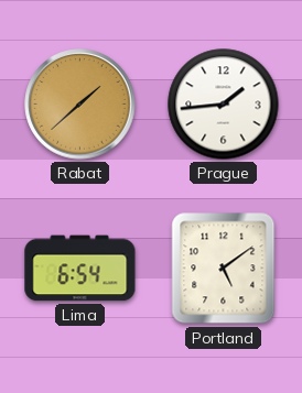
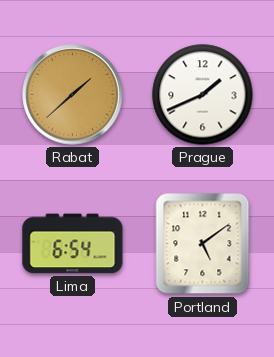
Prague: 1:44 -> 1:41
